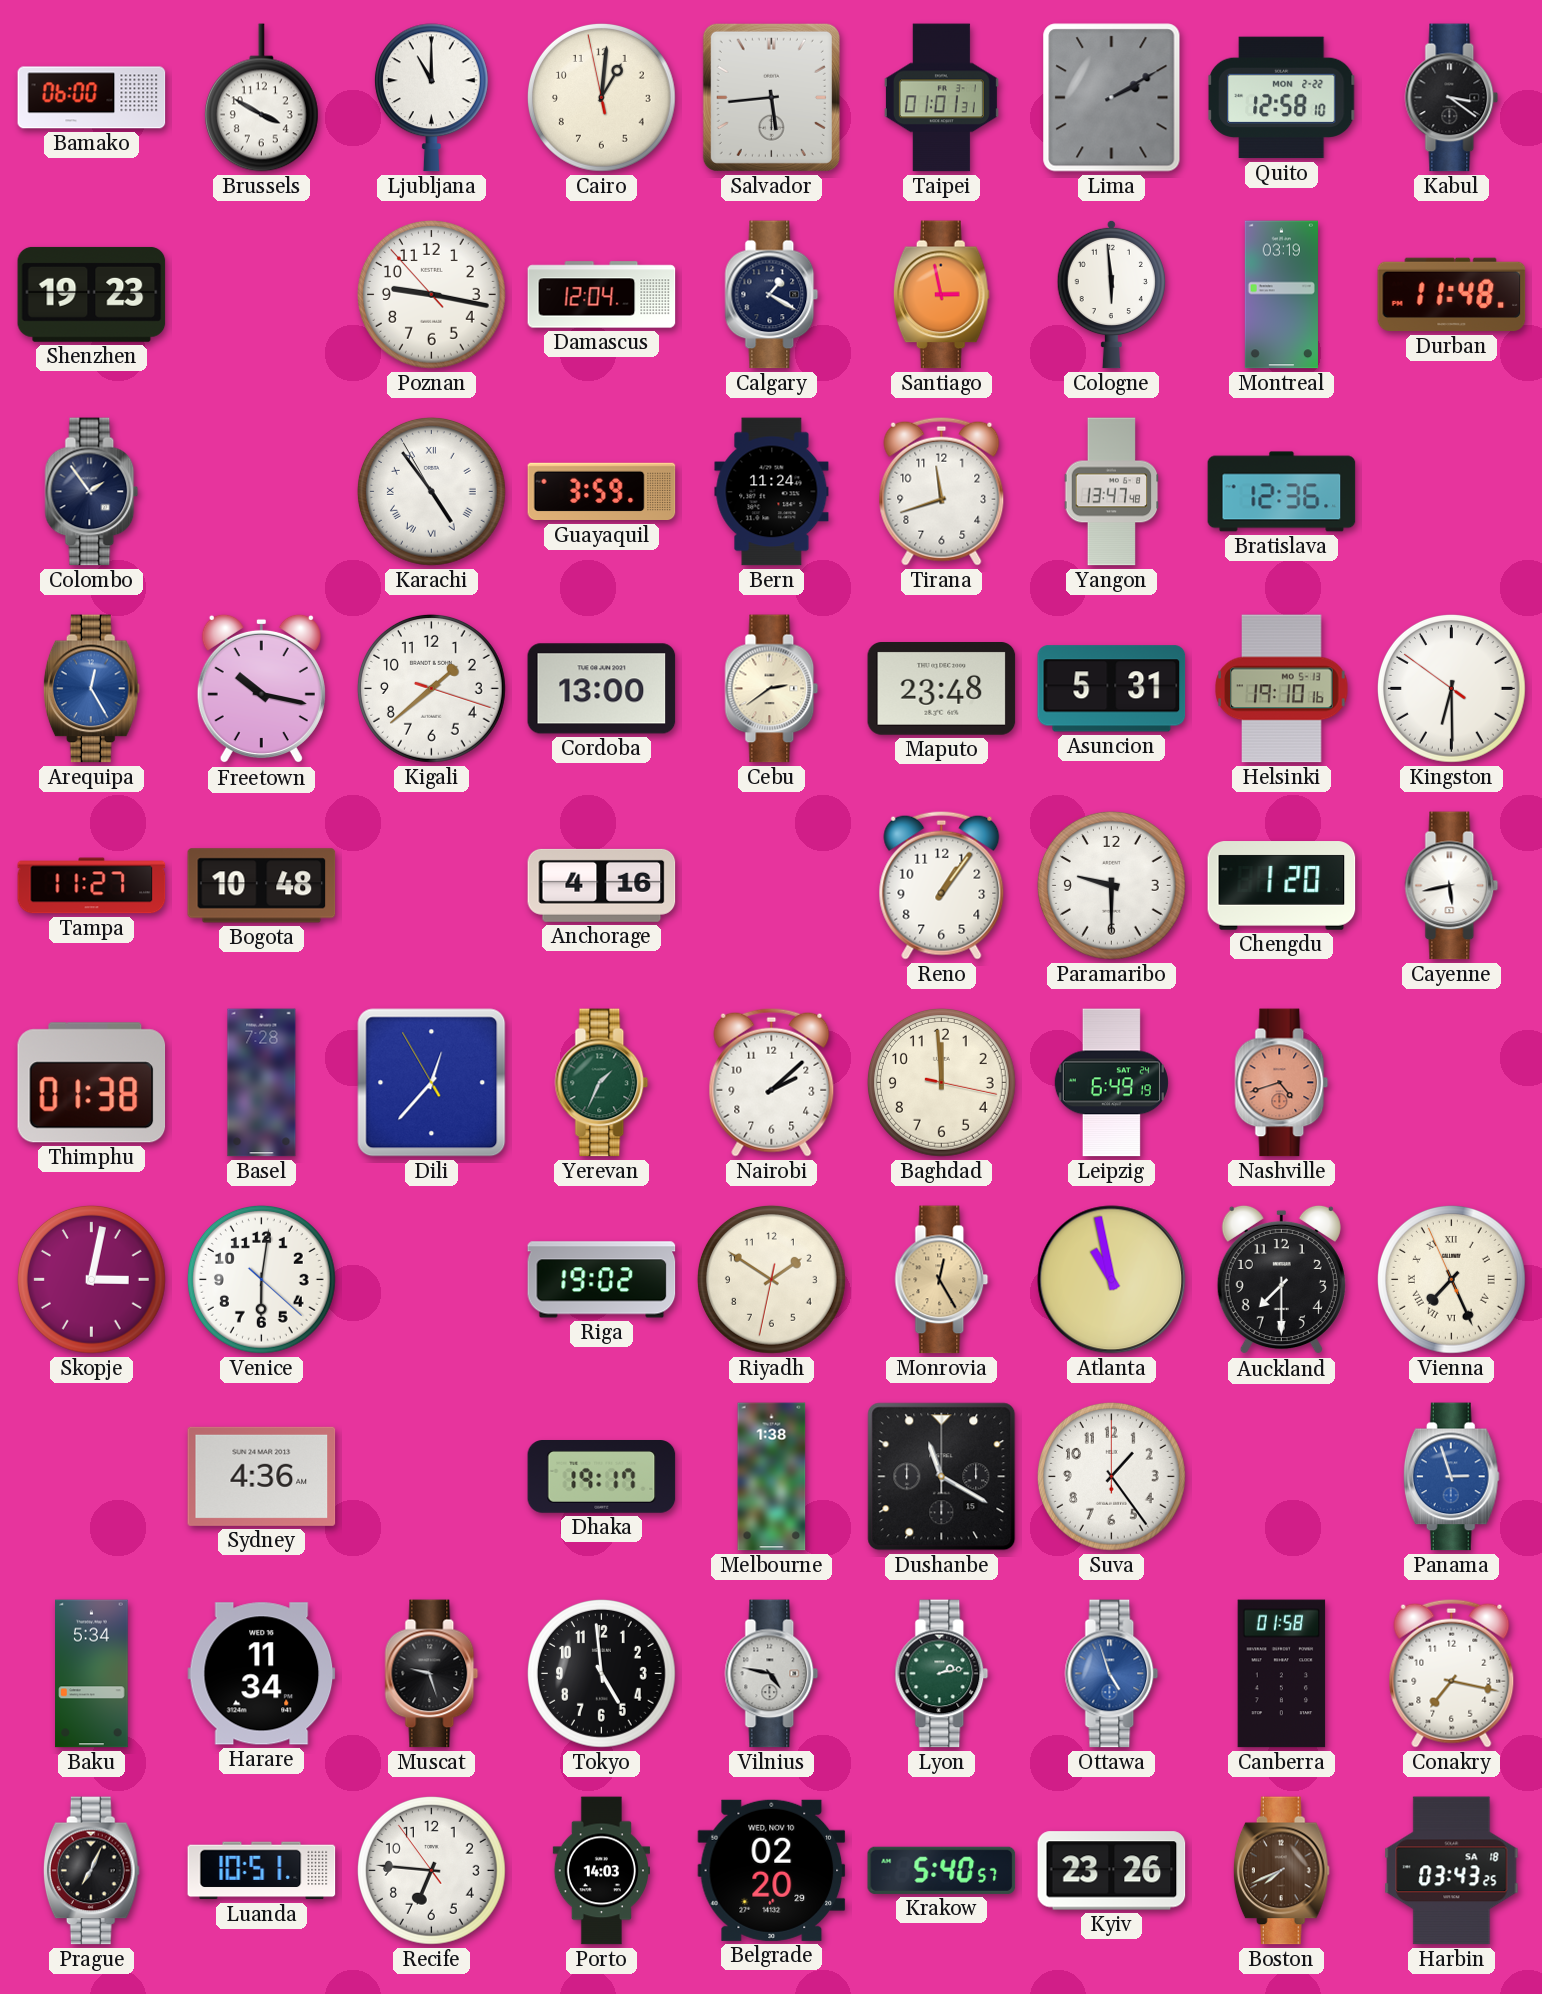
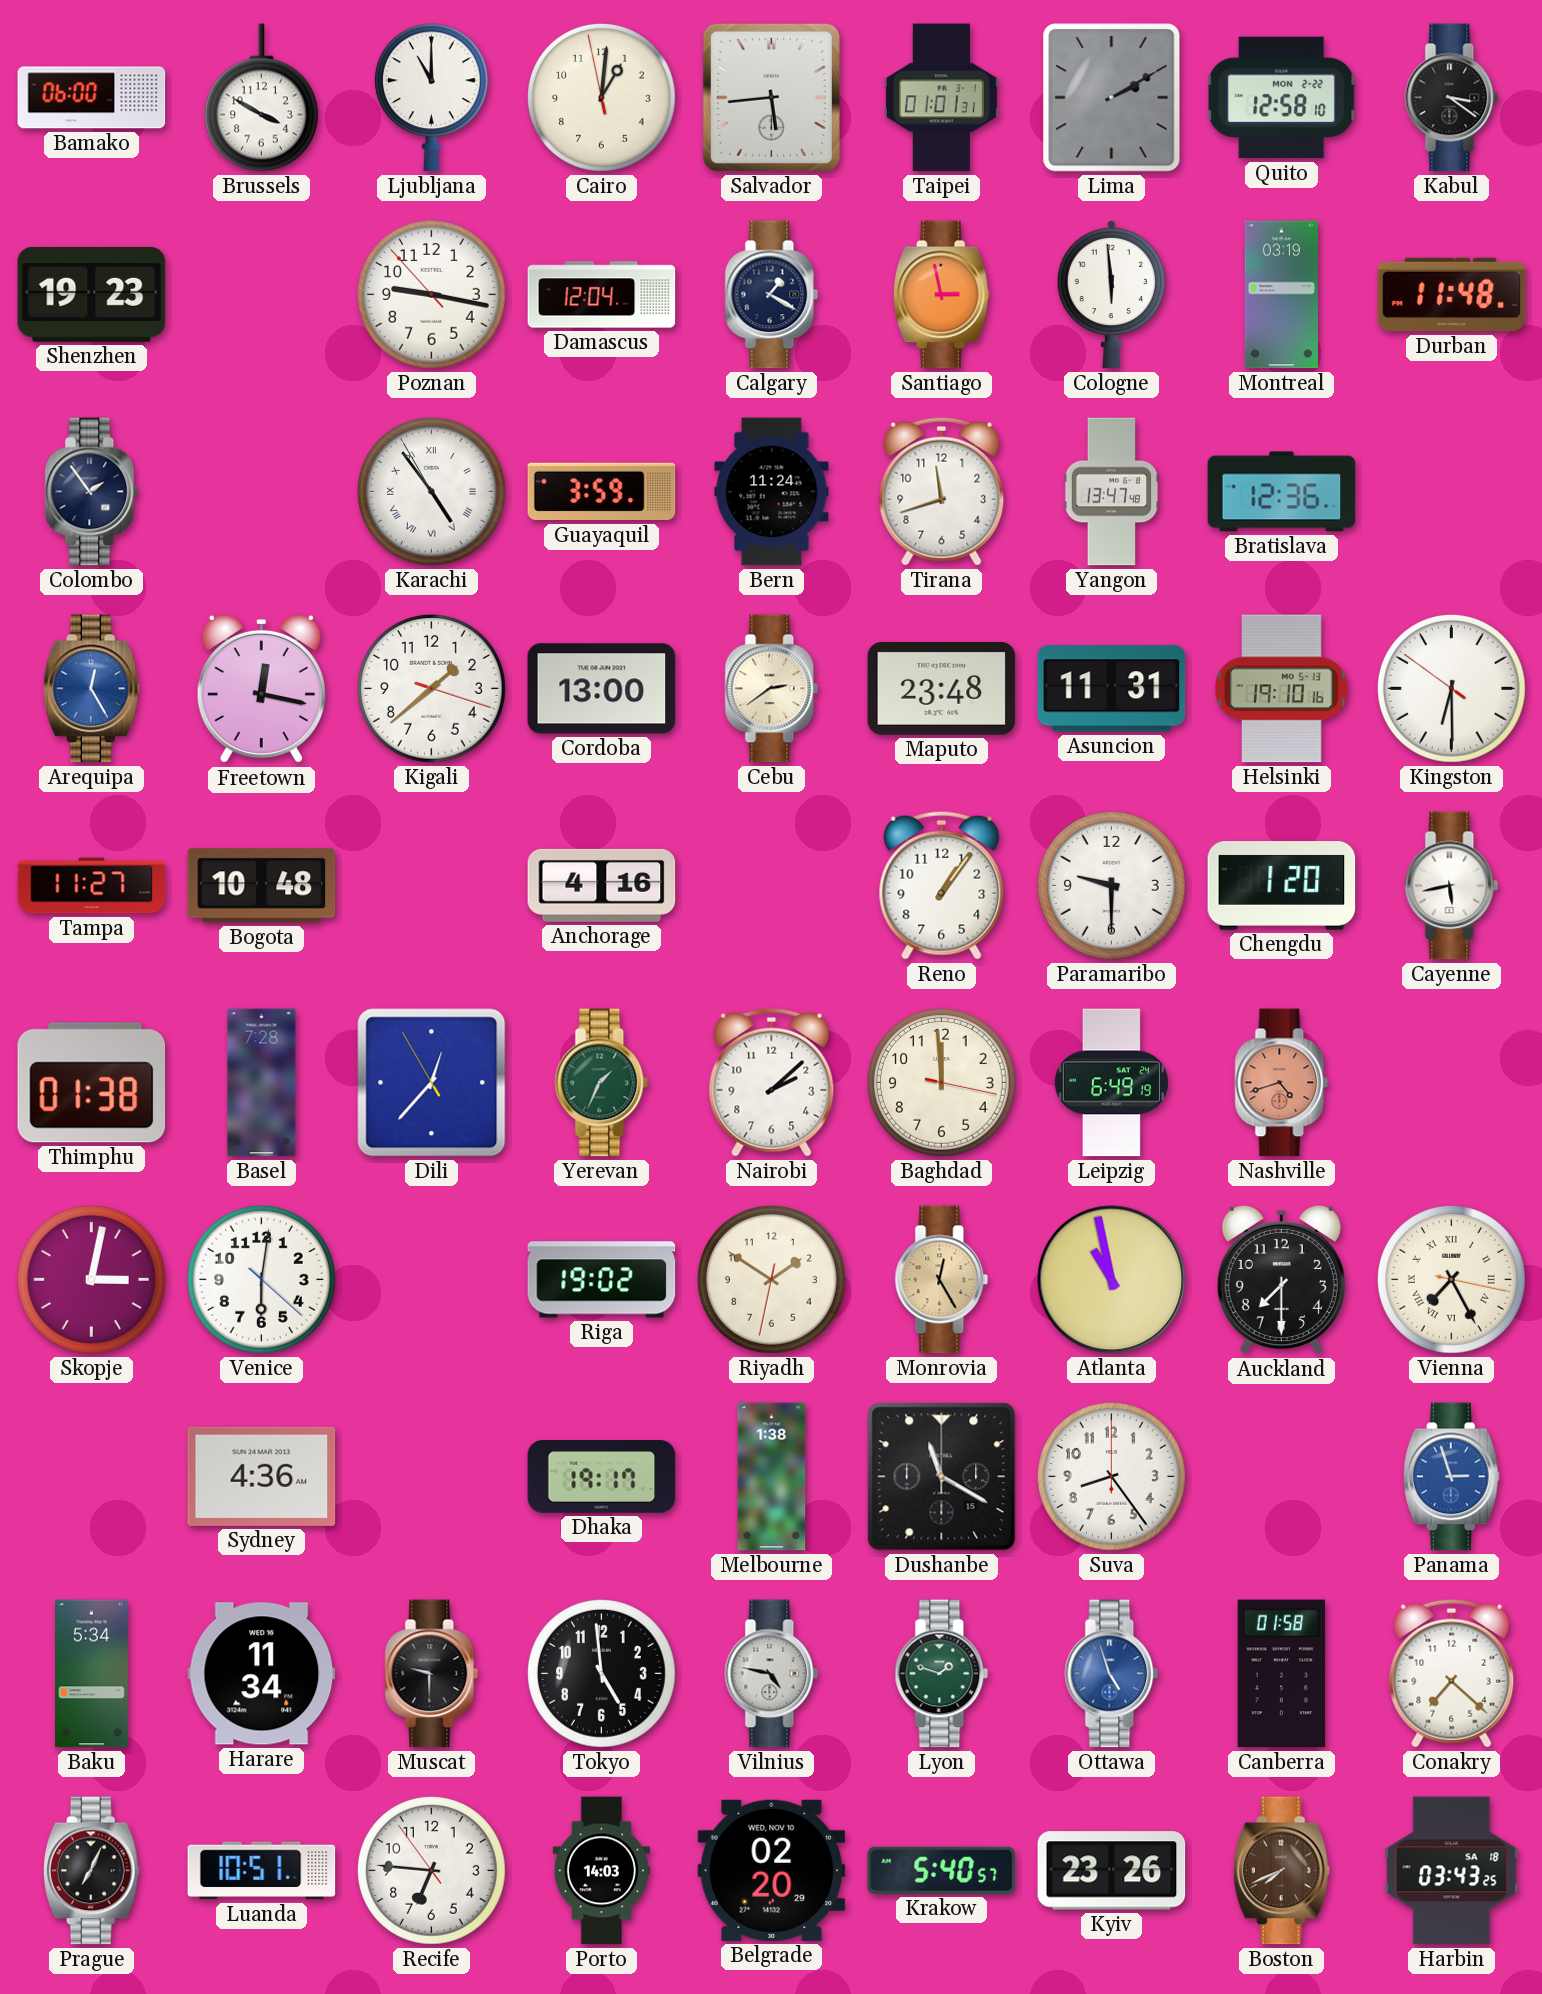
Freetown: 10:17 -> 12:17
Asuncion: 5:31 -> 11:31
Vienna: 7:25:56 -> 7:25:17
Suva: 1:24 -> 8:24
Muscat: 9:27 -> 9:30
Lyon: 2:13 -> 1:48
Conakry: 7:17 -> 7:22
